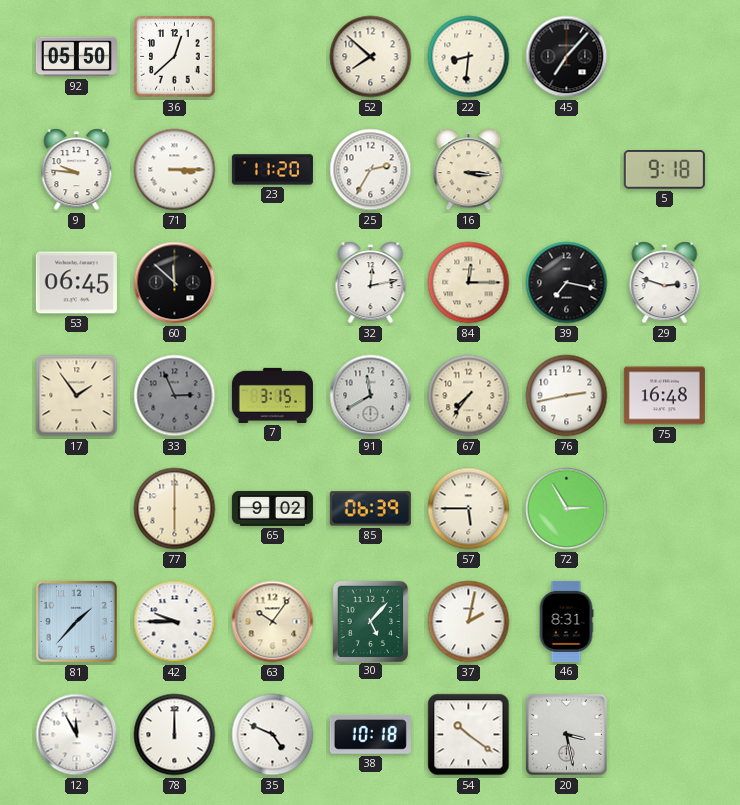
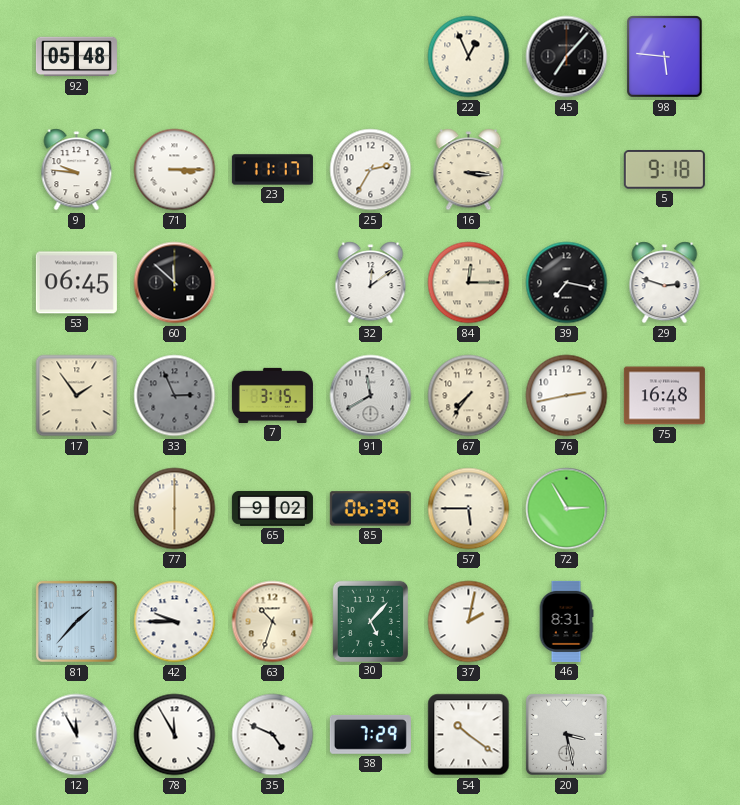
92: 05:50 -> 05:48
36: 12:38 -> none
52: 7:52 -> none
22: 8:31 -> 12:56
98: none -> 5:46
23: 11:20 -> 11:17
32: 12:13 -> 12:09
63: 10:06 -> 10:33
78: 12:00 -> 11:55
38: 10:18 -> 7:29
